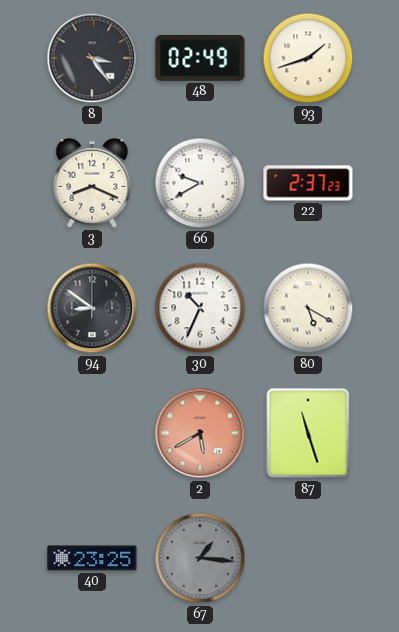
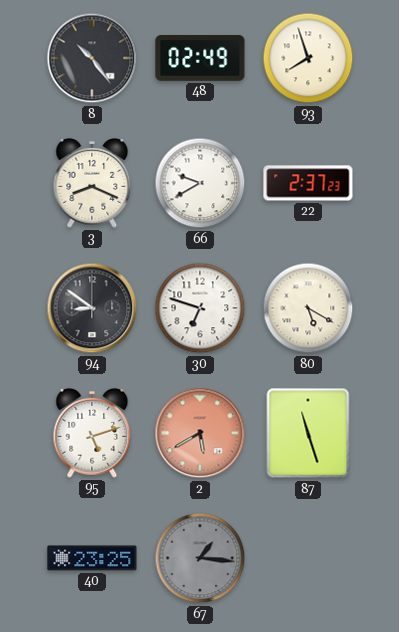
8: 3:24 -> 10:24
93: 1:42 -> 7:57
30: 10:34 -> 6:48
95: none -> 5:12
